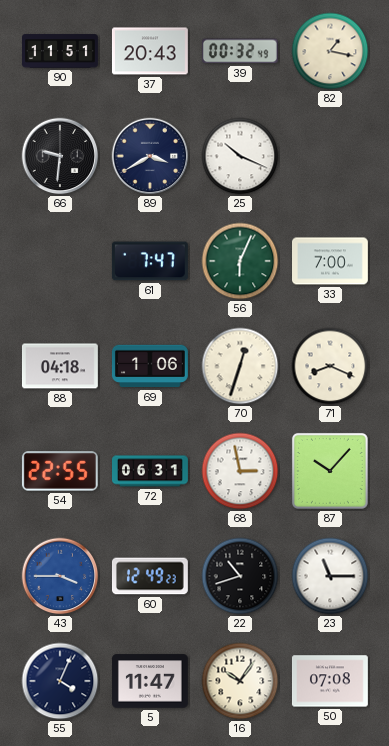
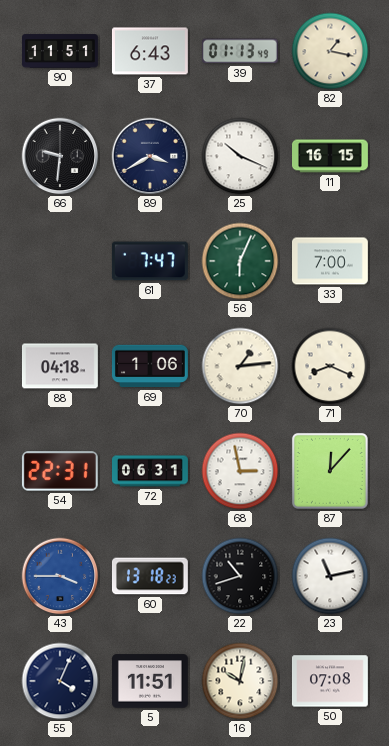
37: 20:43 -> 6:43
39: 00:32 -> 01:13
11: none -> 16:15
70: 12:33 -> 1:14
54: 22:55 -> 22:31
87: 10:07 -> 12:07
60: 12:49 -> 13:18
23: 11:15 -> 11:13
5: 11:47 -> 11:51
16: 10:06 -> 10:02
